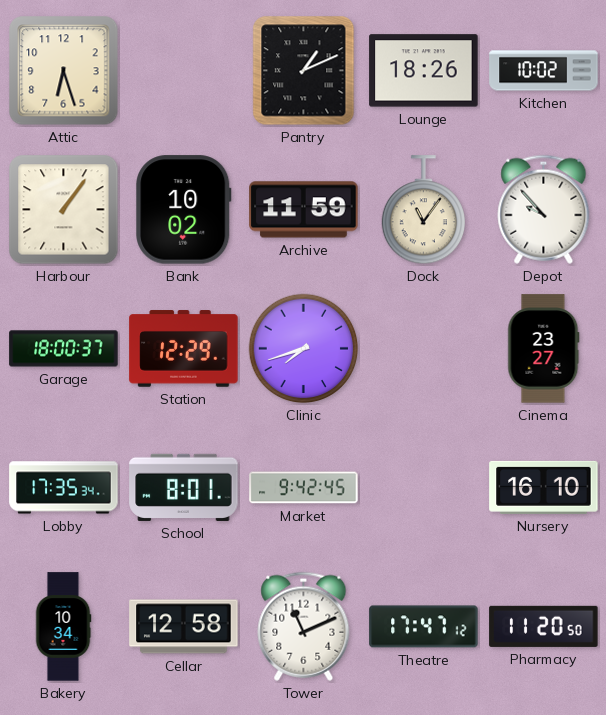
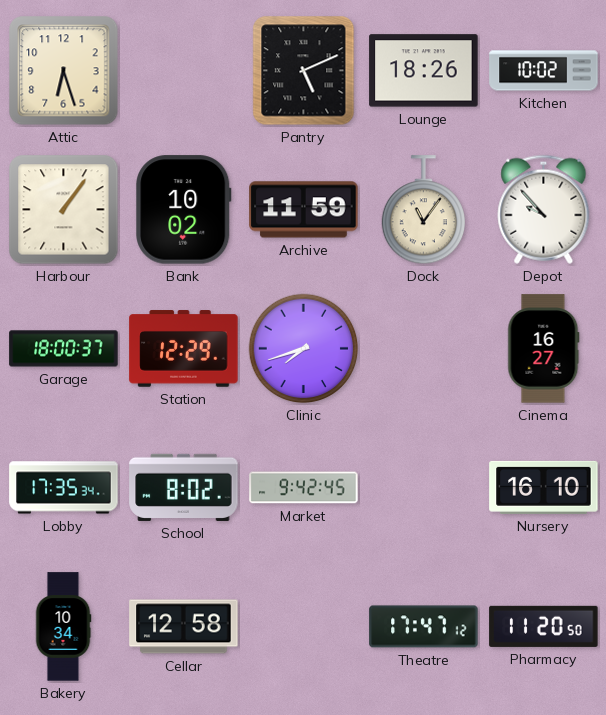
Pantry: 1:11 -> 5:11
Cinema: 23:27 -> 16:27
School: 8:01 -> 8:02
Tower: 11:11 -> none
